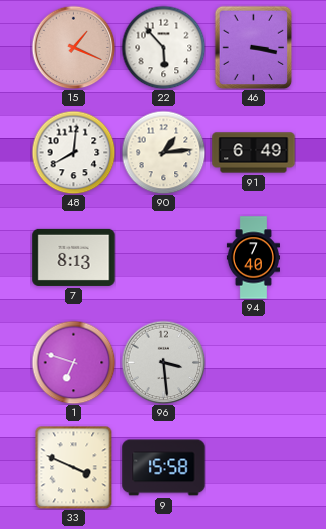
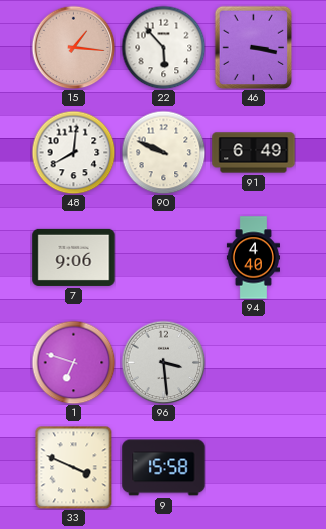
15: 1:19 -> 1:16
90: 1:14 -> 9:49
7: 8:13 -> 9:06
94: 7:40 -> 4:40
